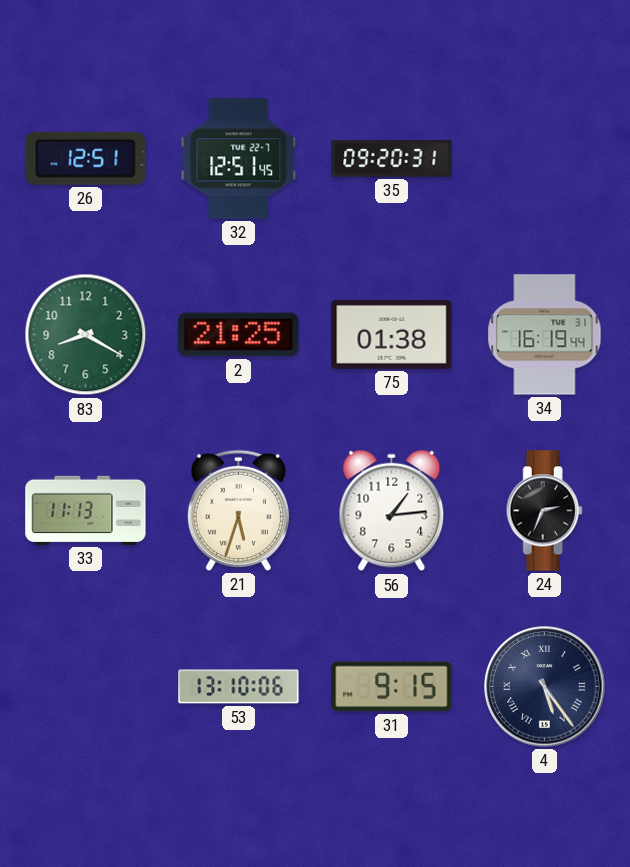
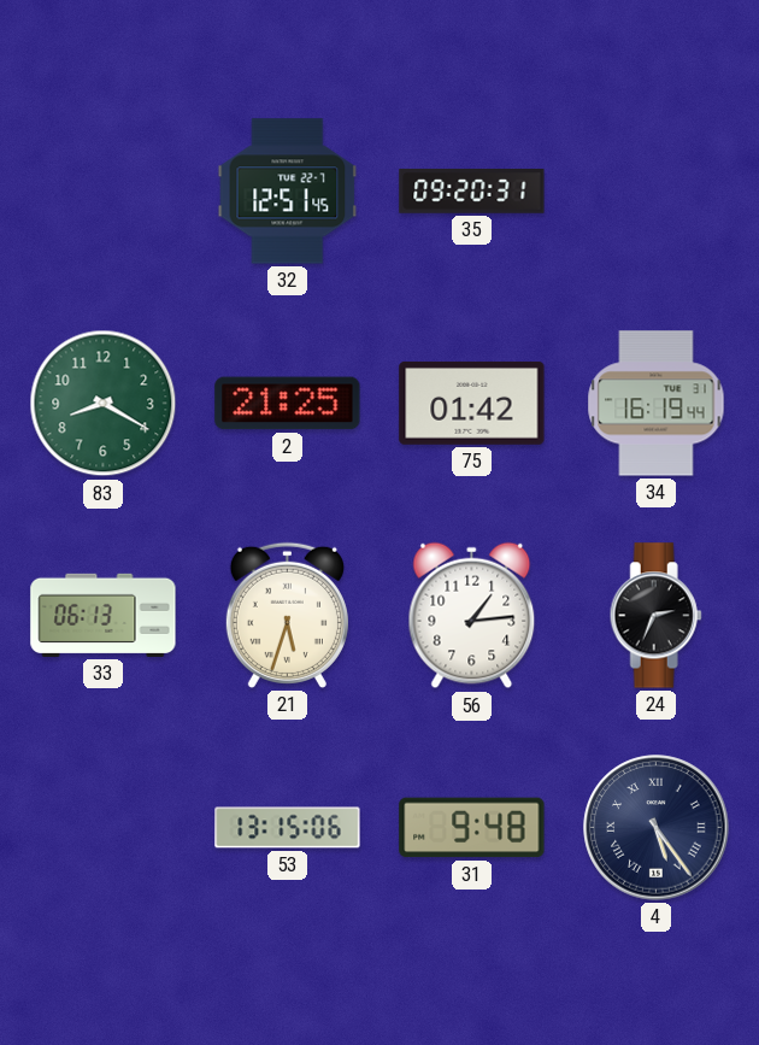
26: 12:51 -> none
75: 01:38 -> 01:42
33: 11:13 -> 06:13
53: 13:10 -> 13:15
31: 9:15 -> 9:48
